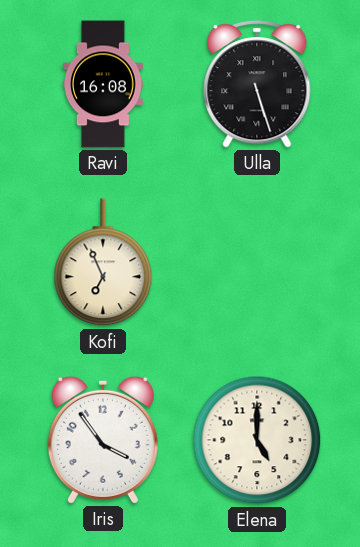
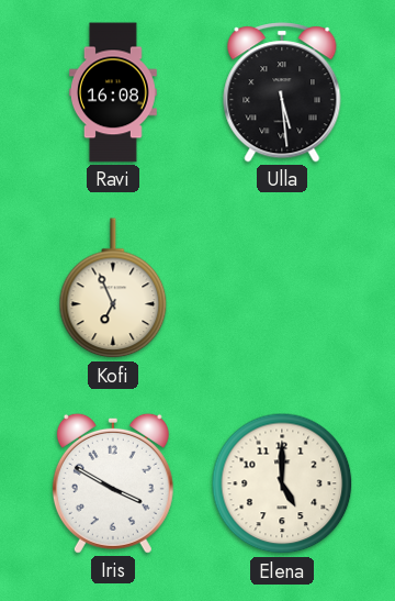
Ulla: 5:27 -> 5:29
Iris: 3:54 -> 3:50
